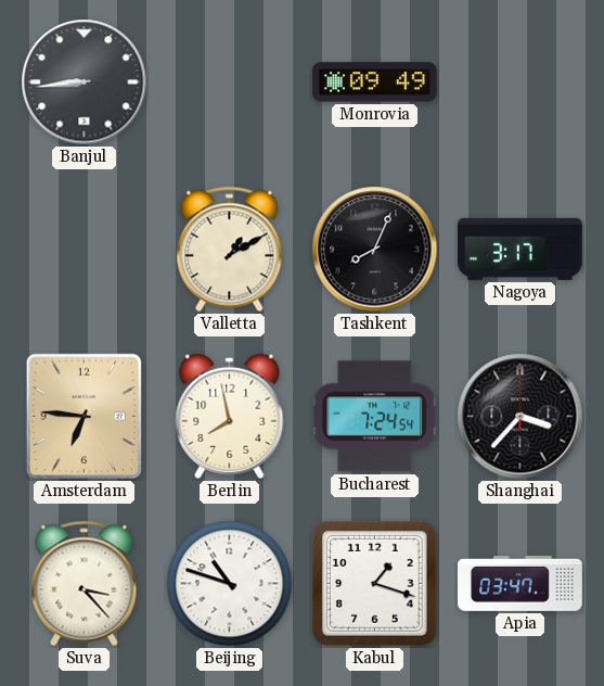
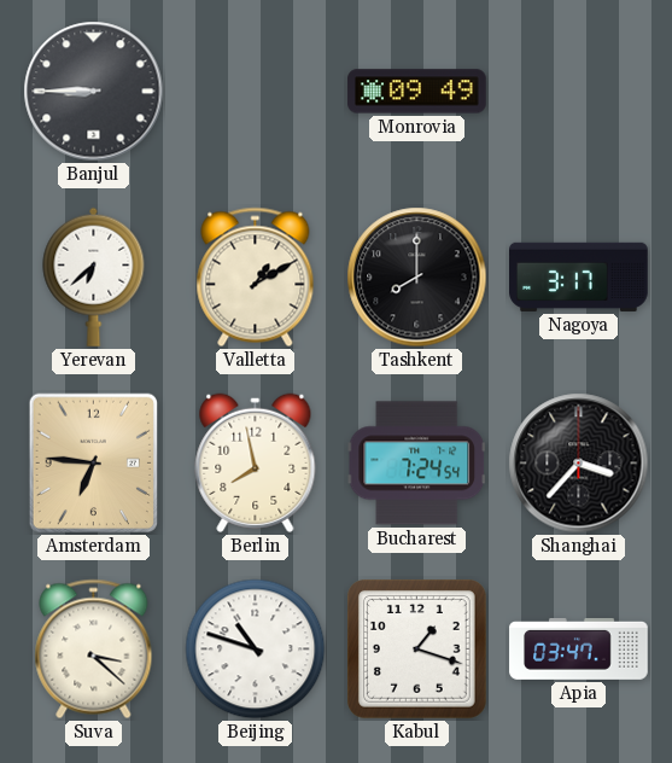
Banjul: 8:44 -> 8:45
Yerevan: none -> 6:38
Tashkent: 8:04 -> 8:00
Suva: 3:23 -> 3:22
